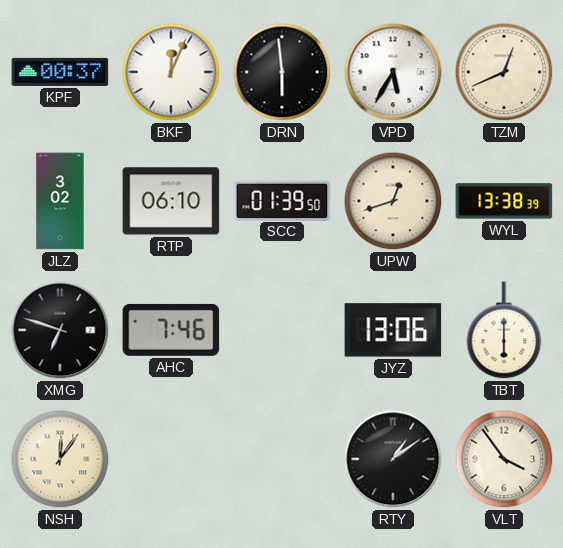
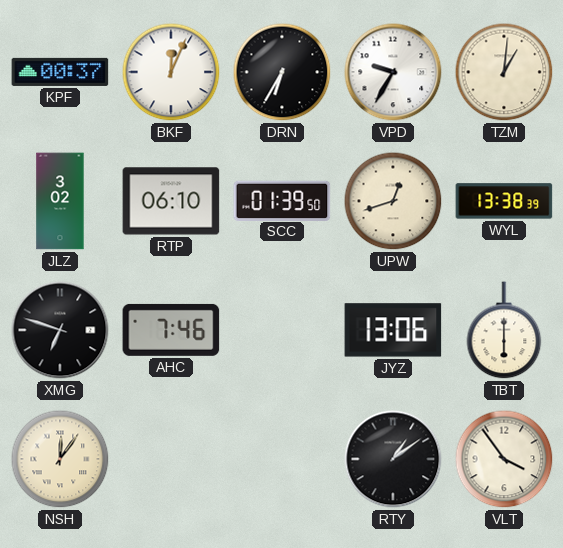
DRN: 5:59 -> 6:35
VPD: 5:35 -> 9:35
TZM: 12:41 -> 1:01
